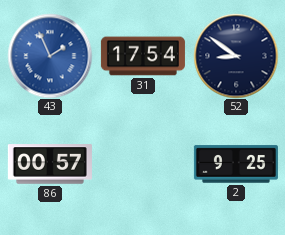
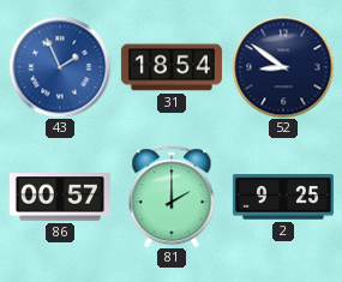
31: 17:54 -> 18:54
81: none -> 2:00
